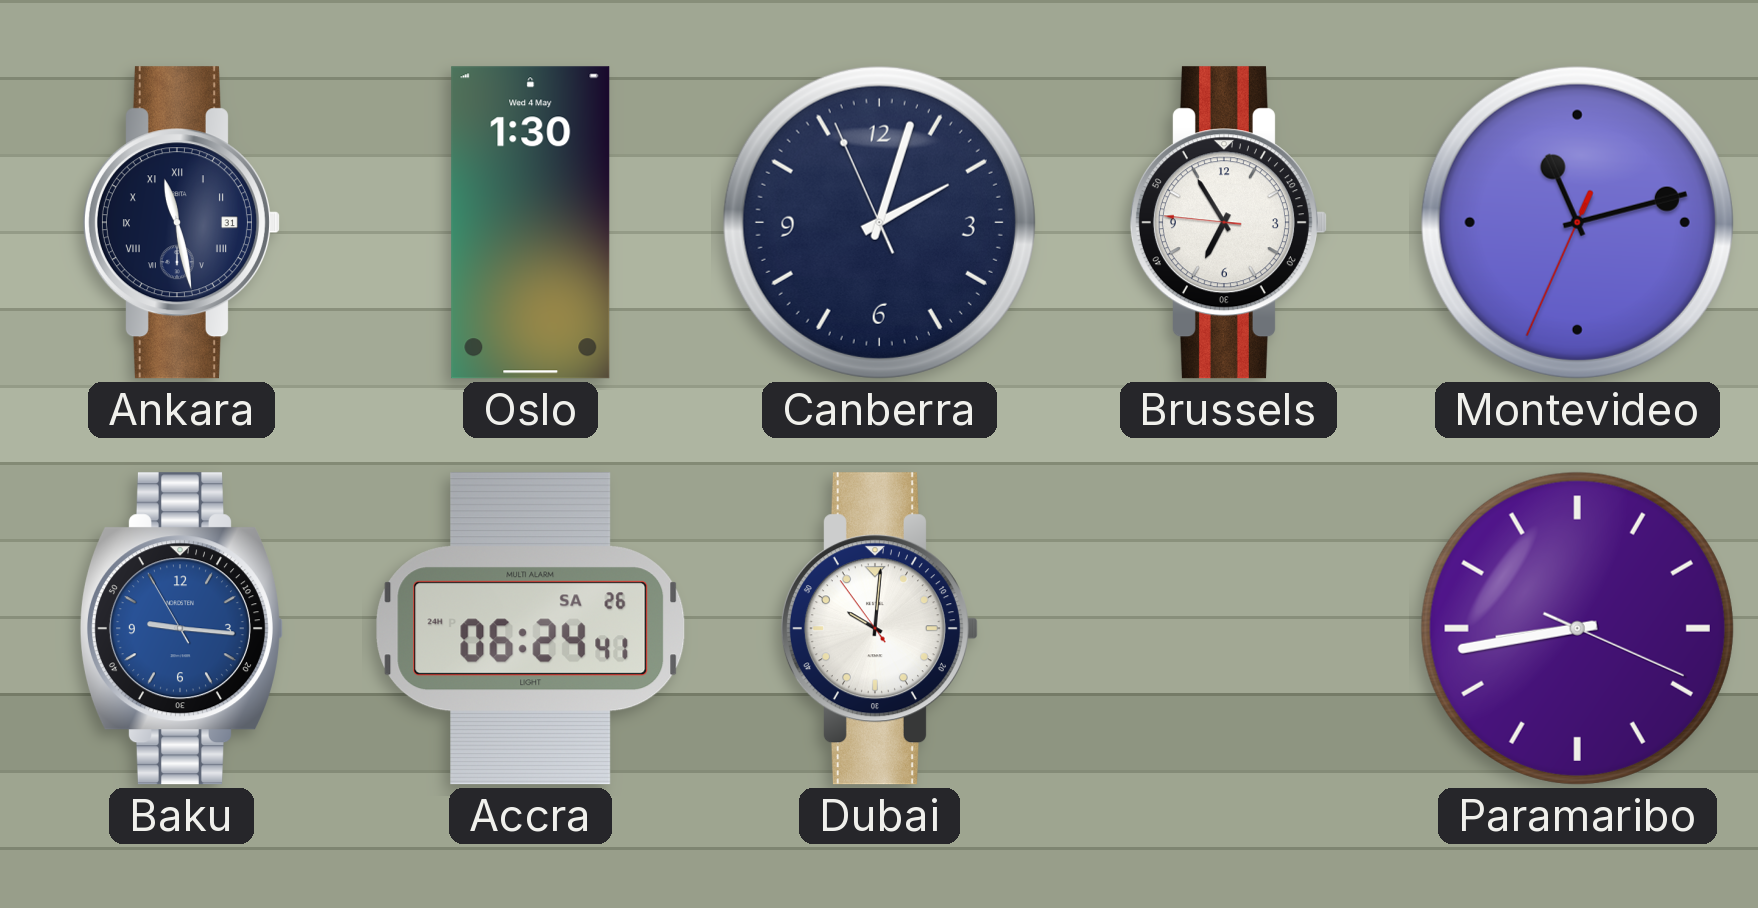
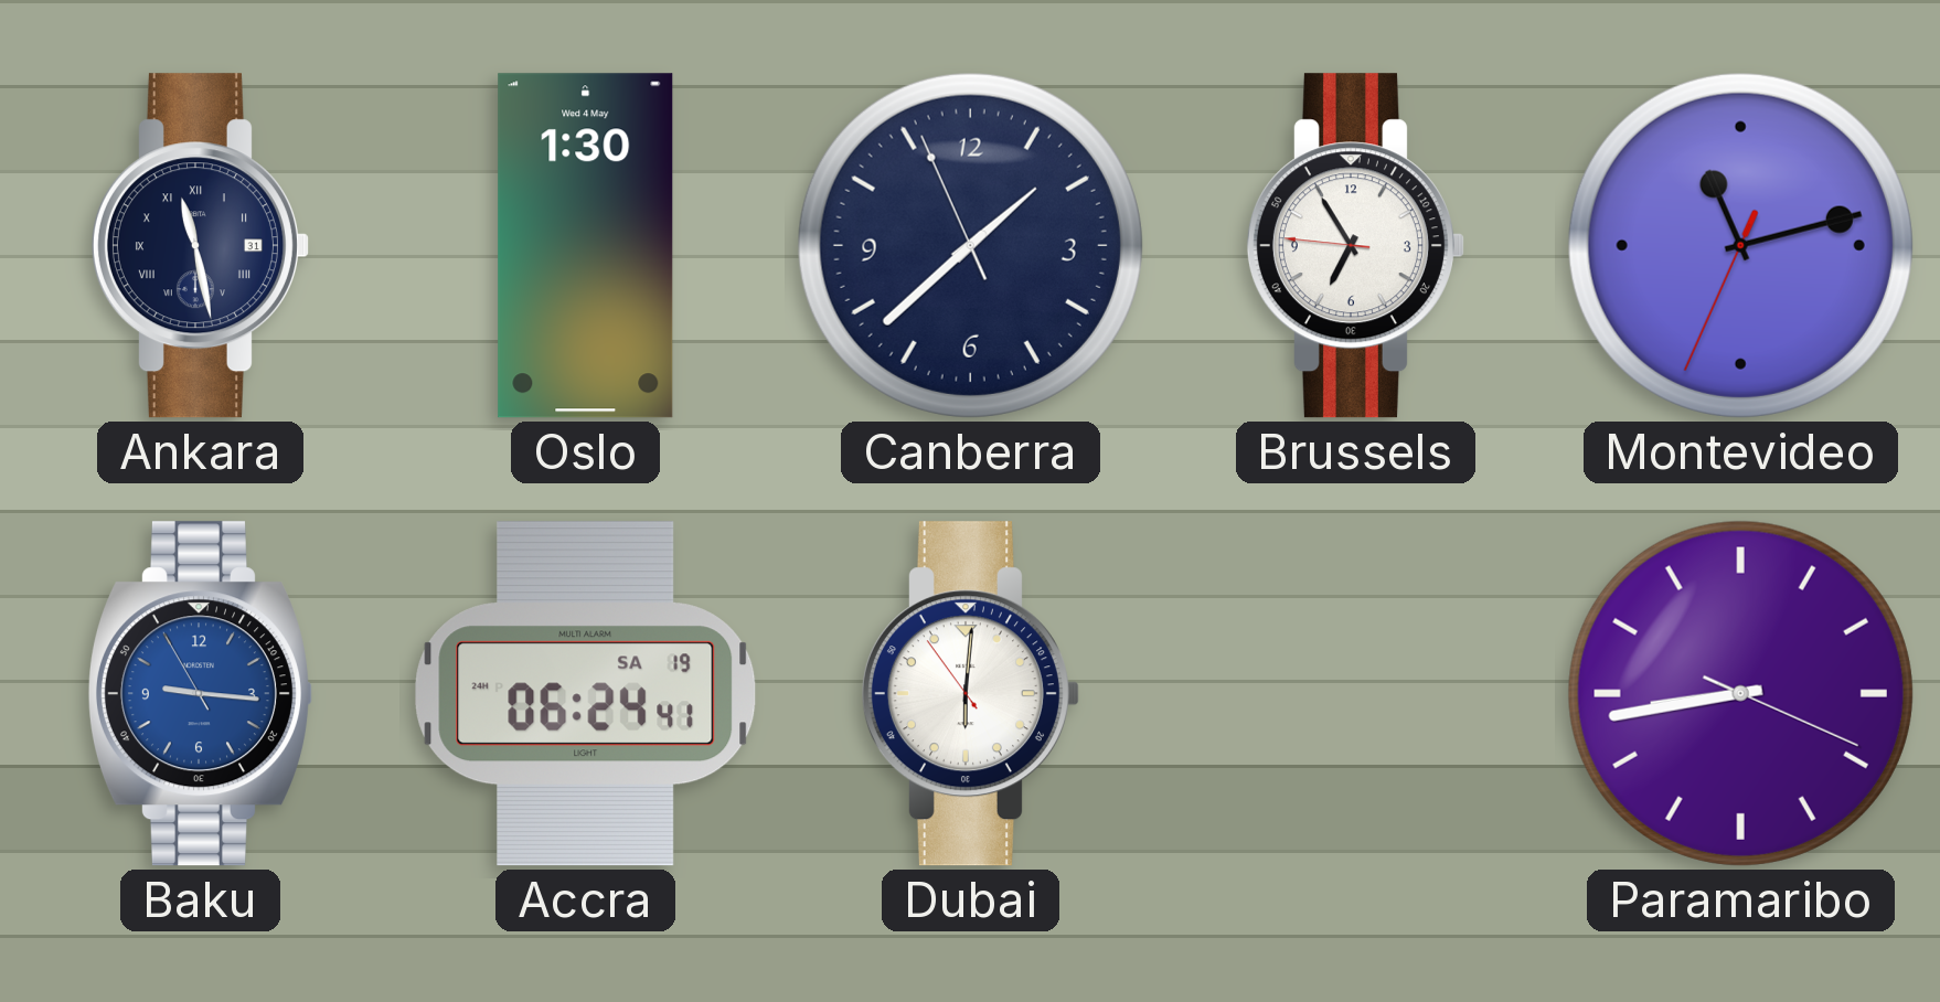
Canberra: 2:02 -> 1:37
Accra date: SA 26 -> SA 19
Dubai: 10:00 -> 6:00
